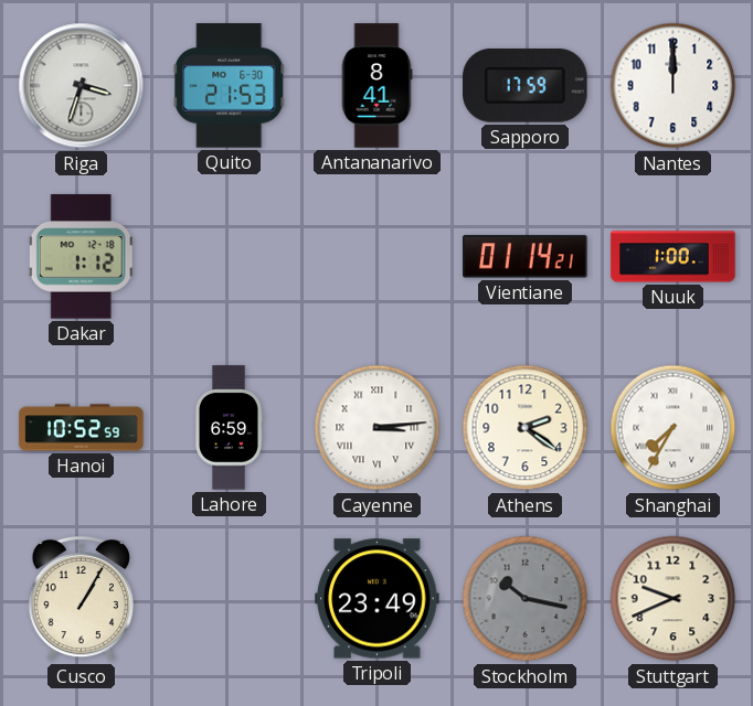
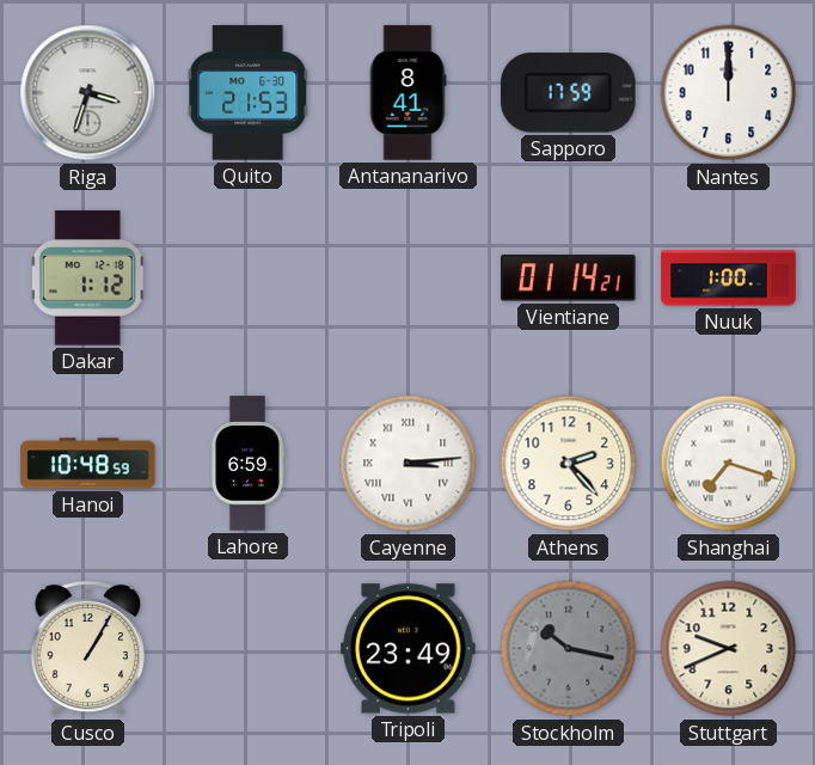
Hanoi: 10:52 -> 10:48
Athens: 2:21 -> 2:23
Shanghai: 7:35 -> 7:18
